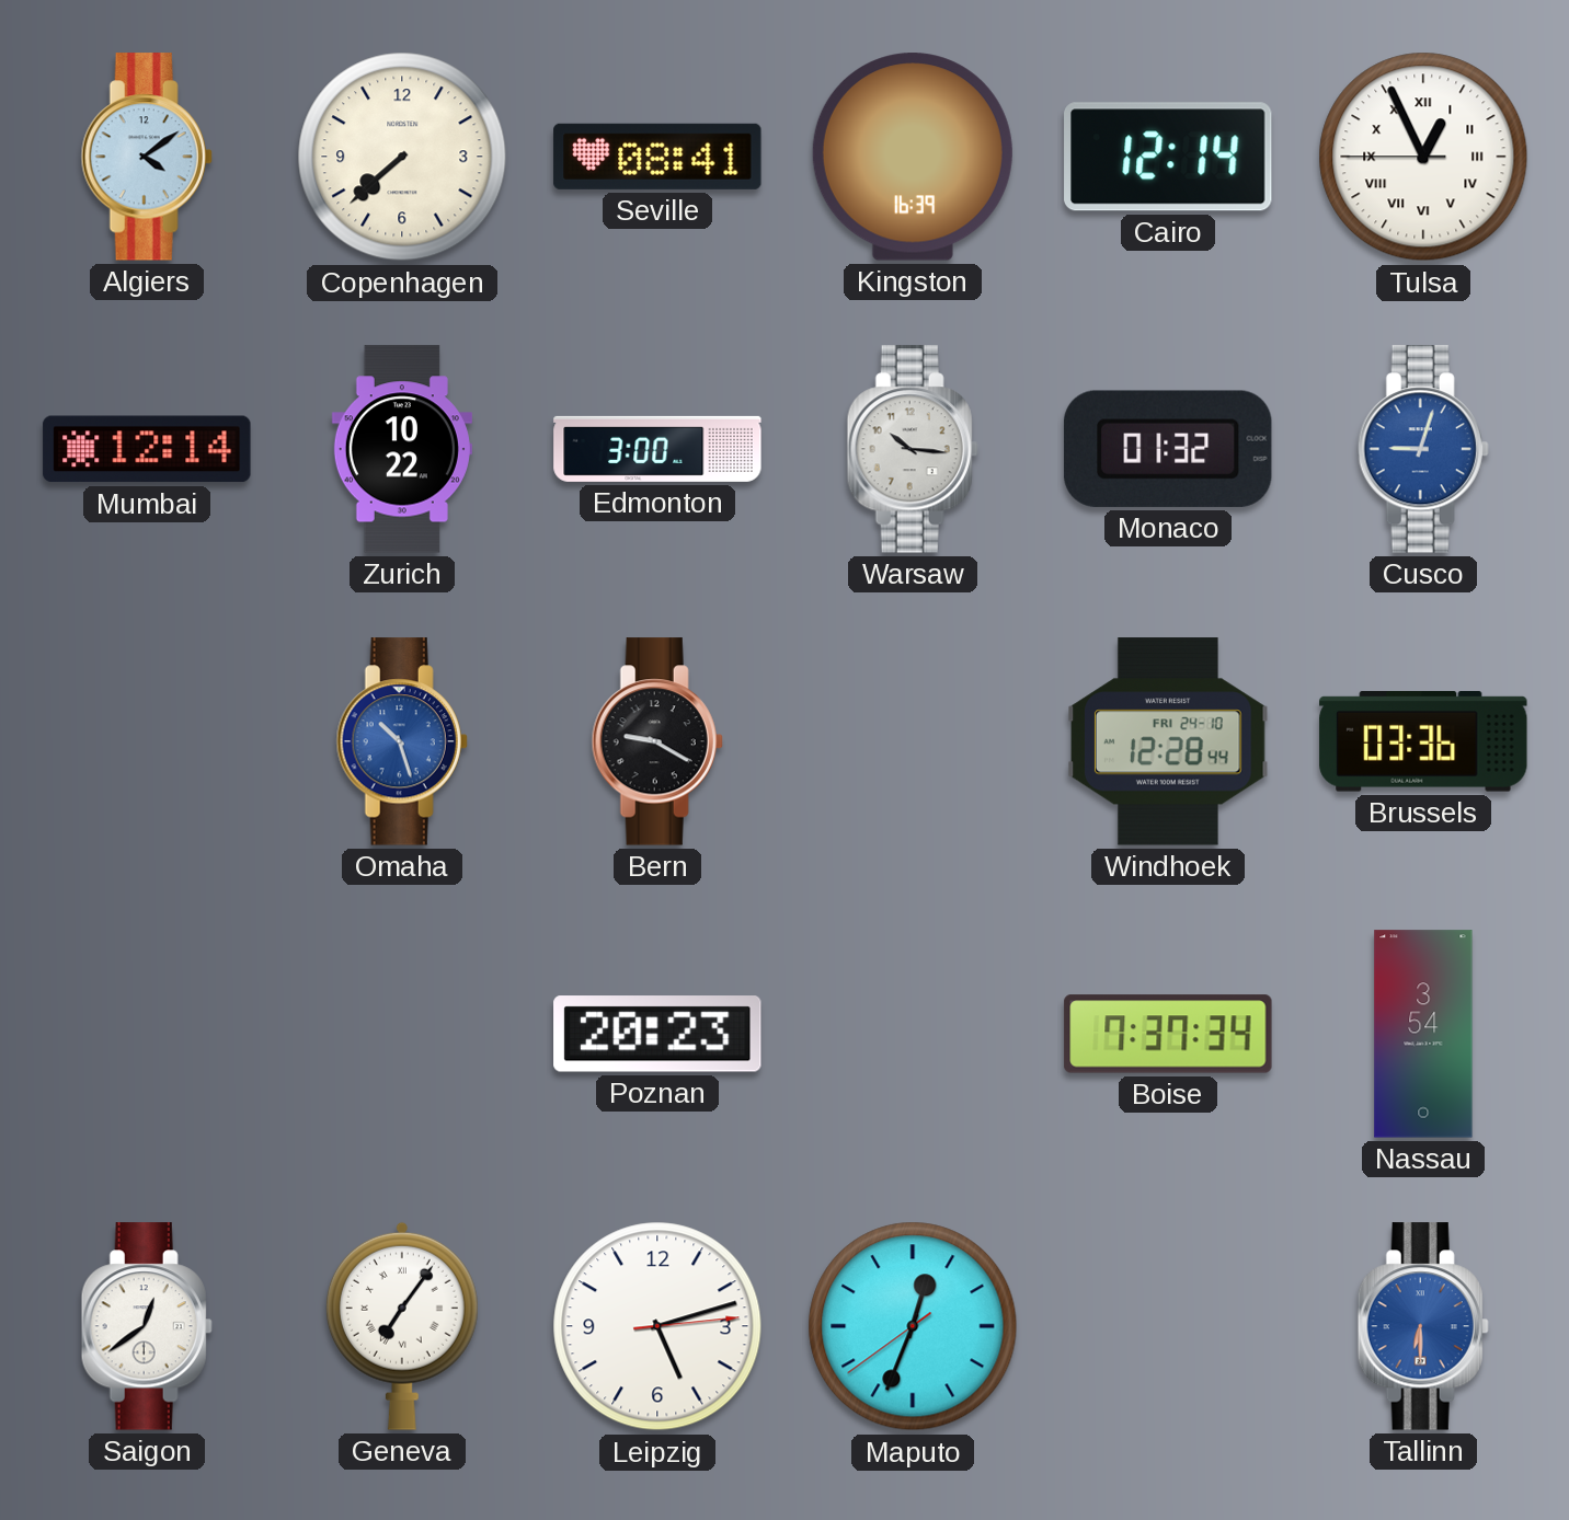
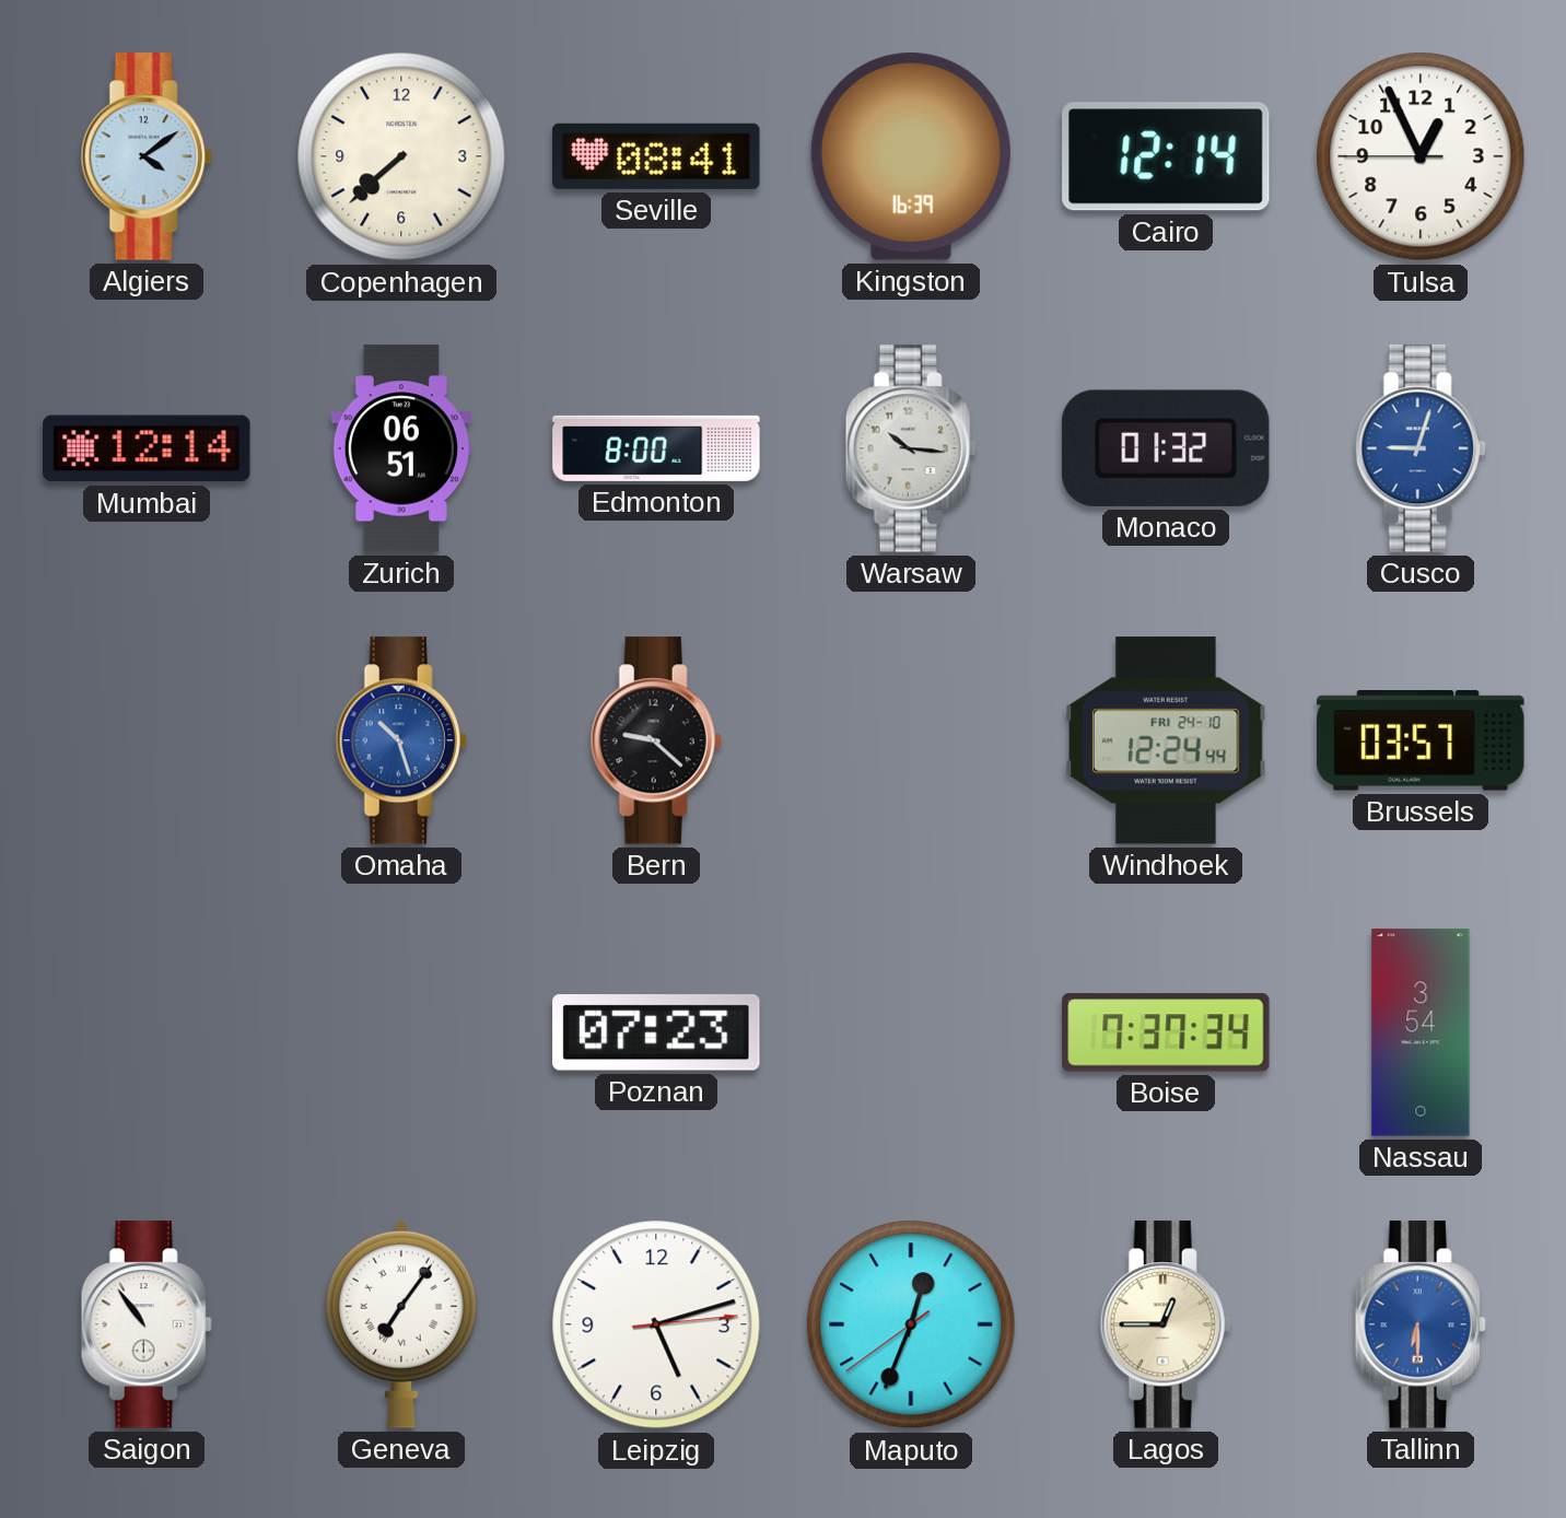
Tulsa numerals: Roman -> Arabic
Zurich: 10:22 -> 06:51
Edmonton: 3:00 -> 8:00
Bern: 9:20 -> 9:22
Windhoek: 12:28 -> 12:24
Brussels: 03:36 -> 03:57
Poznan: 20:23 -> 07:23
Saigon: 12:39 -> 10:54
Lagos: none -> 12:45
